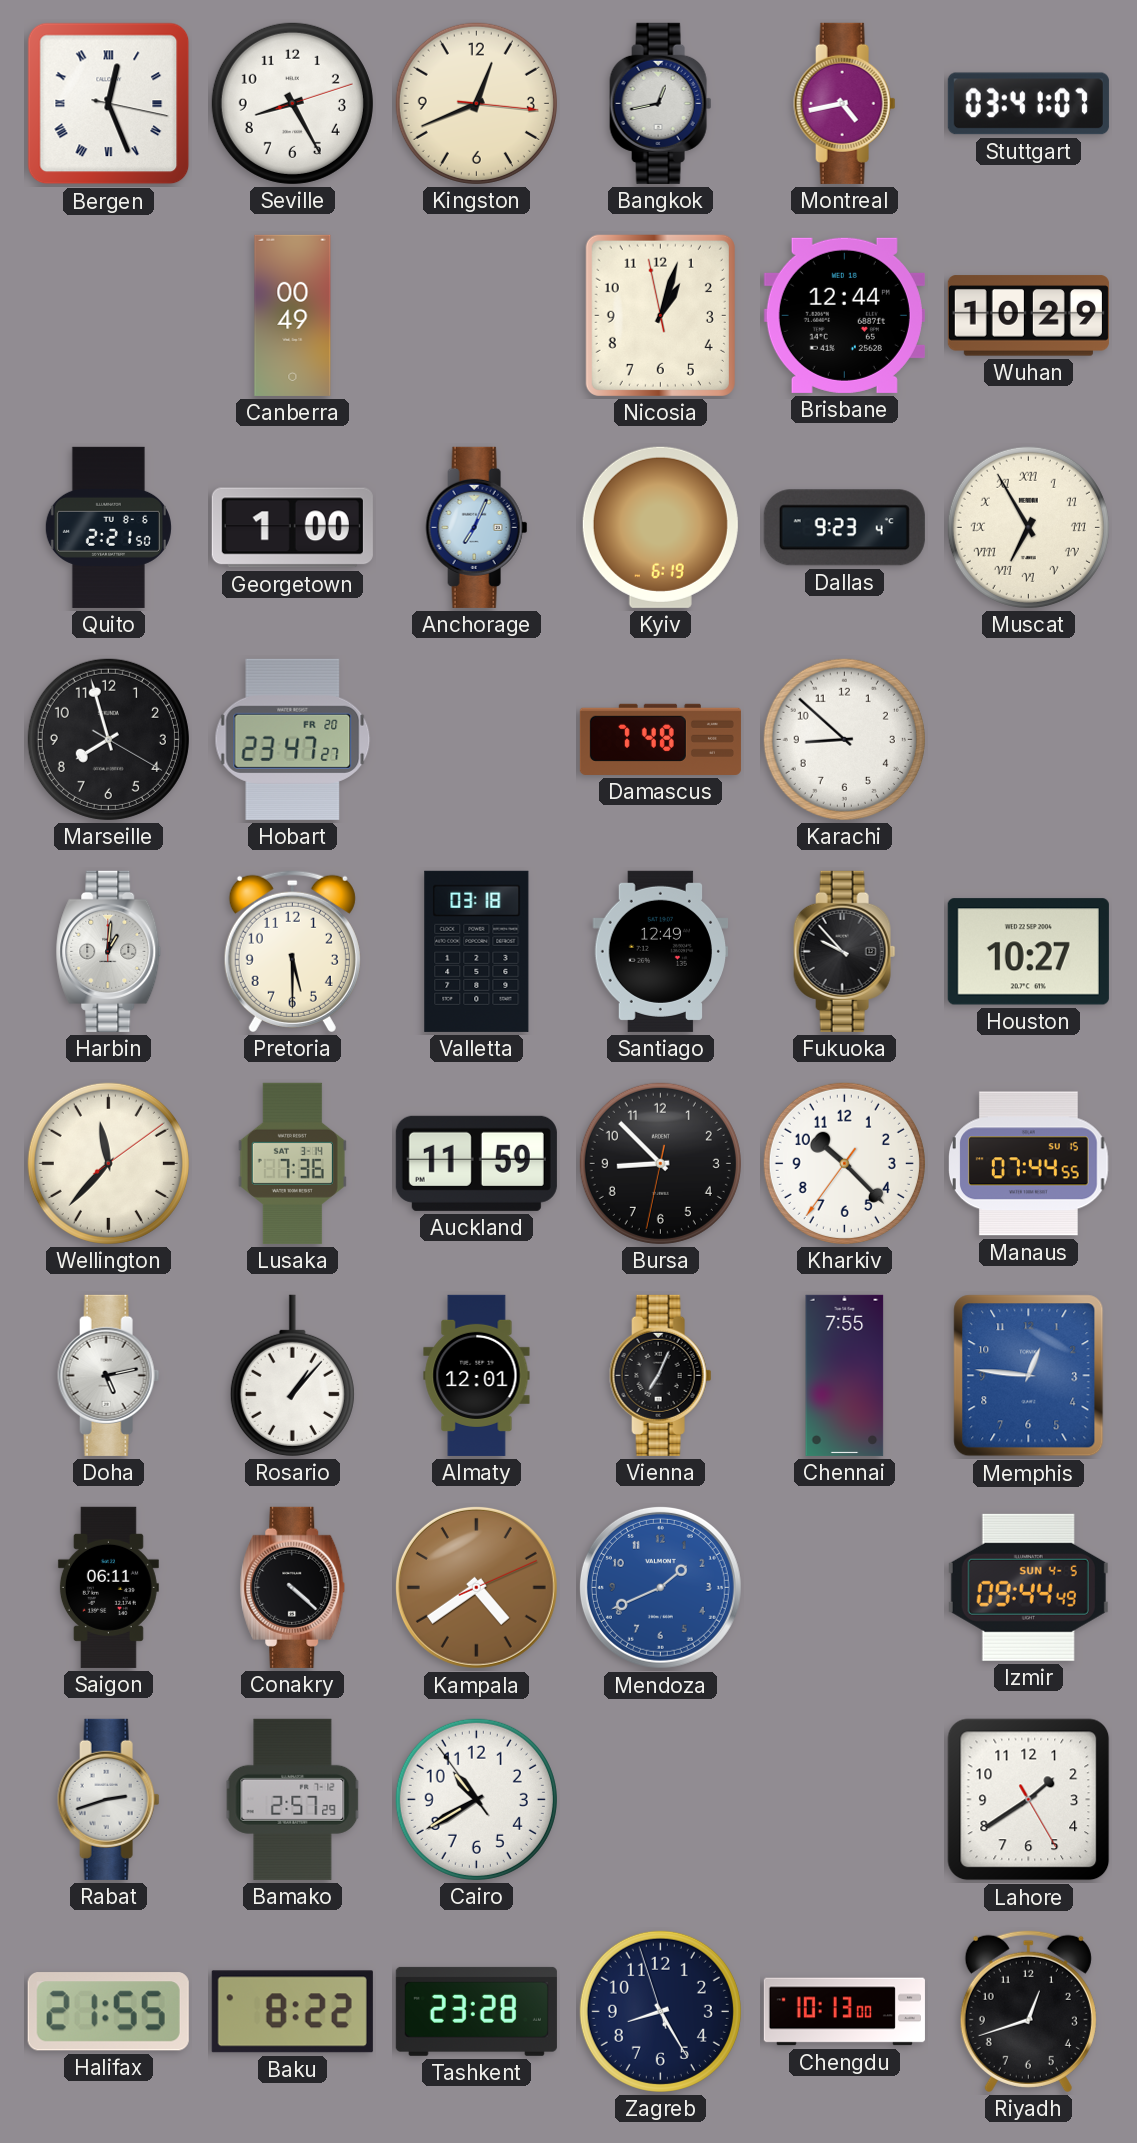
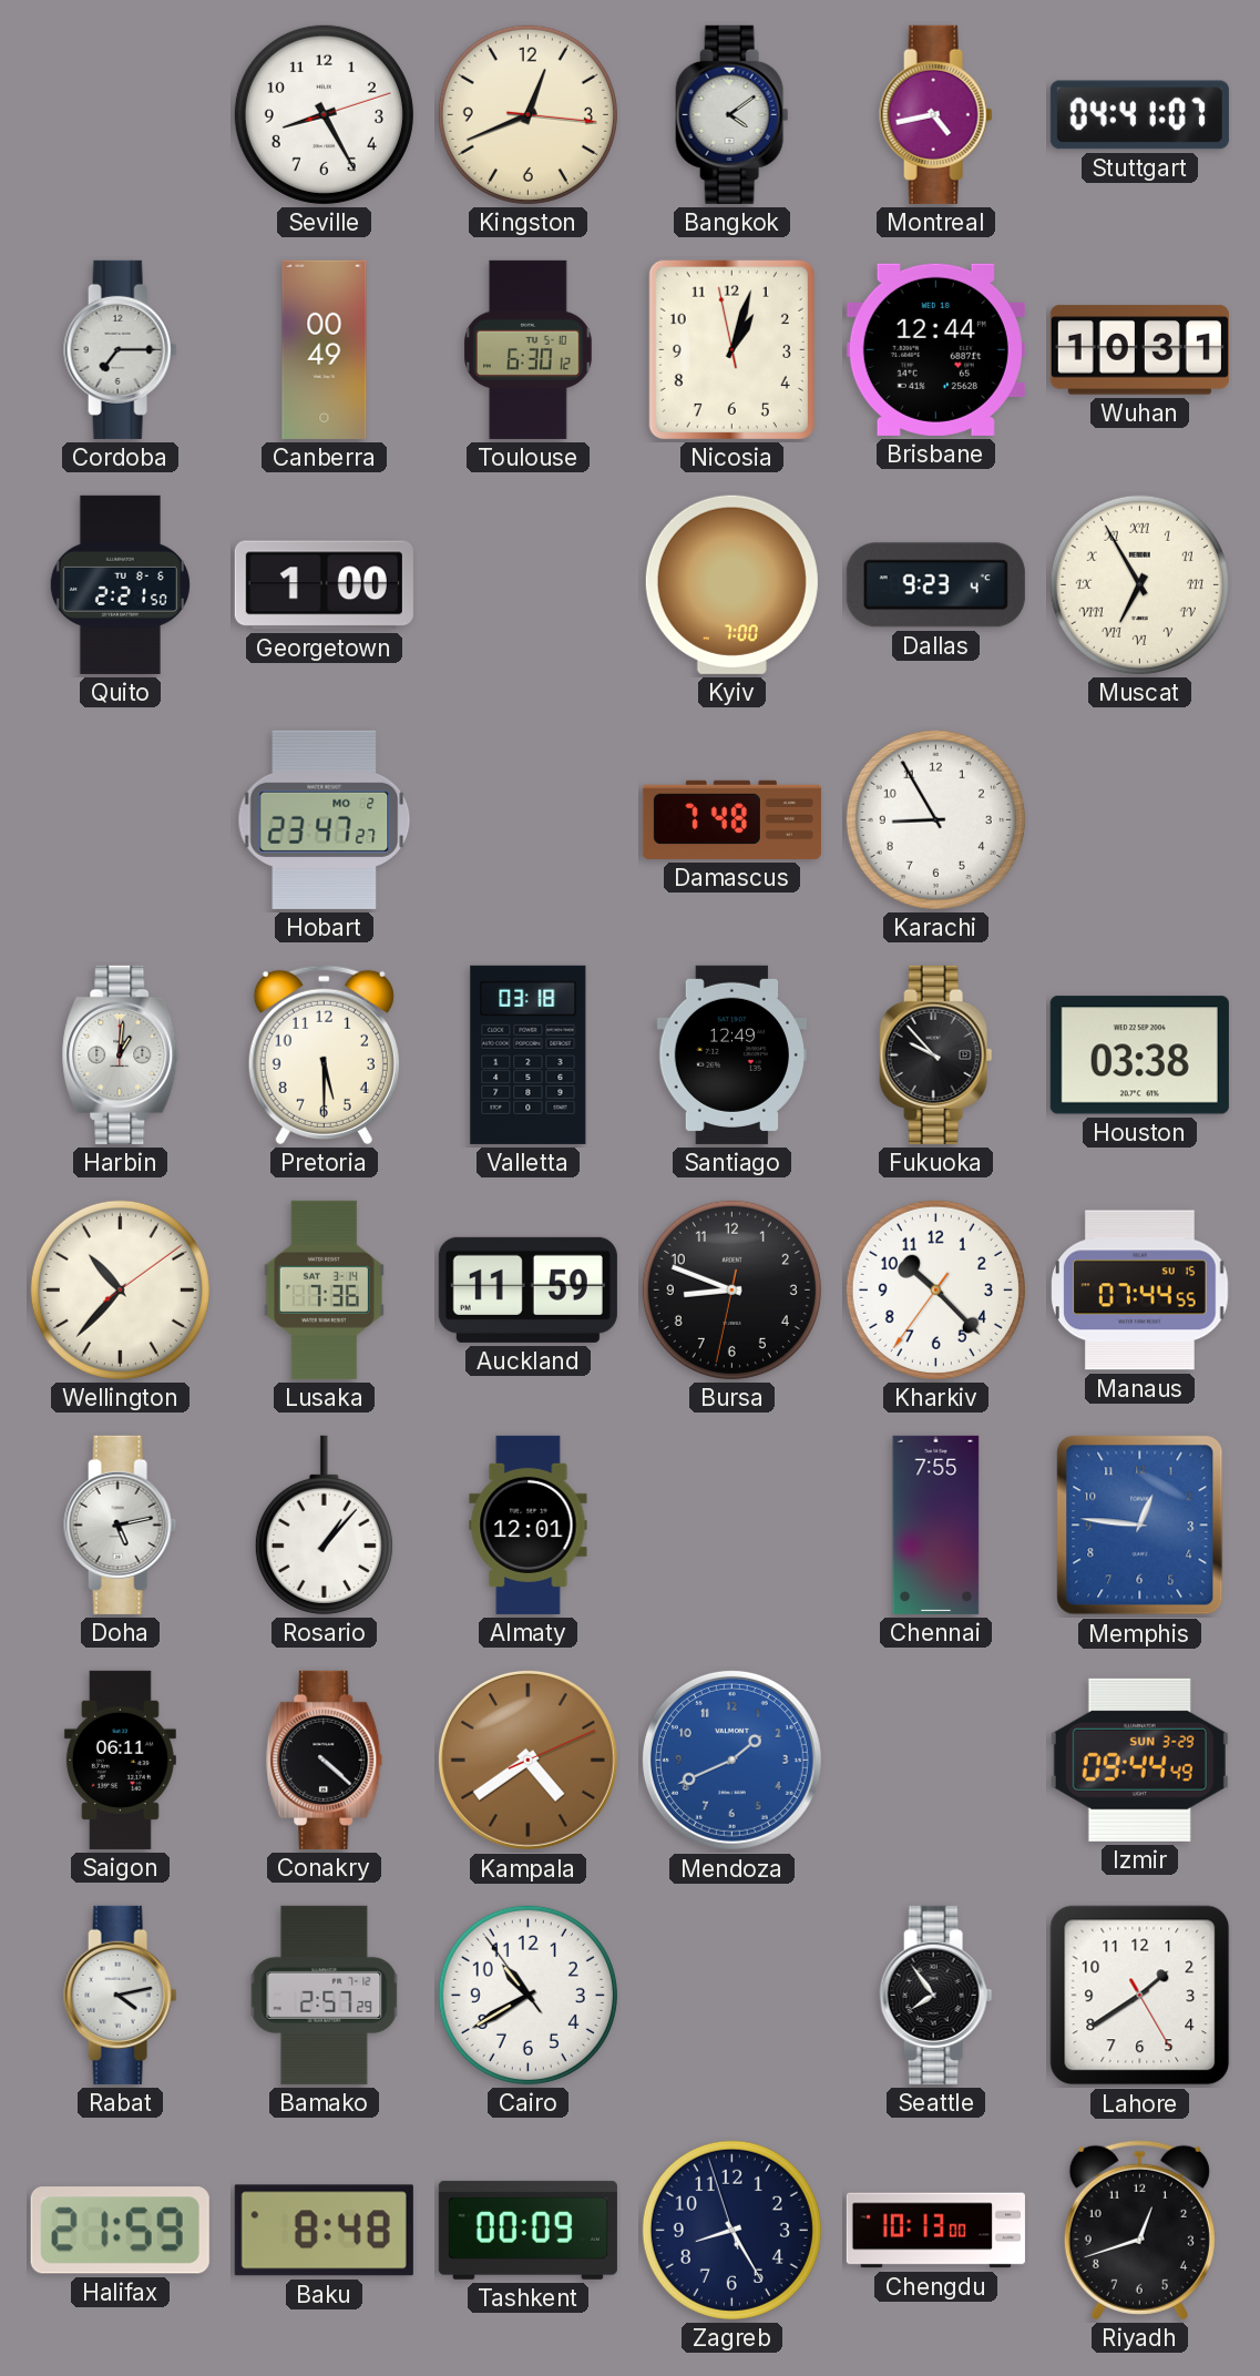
Bergen: 12:26 -> none
Bangkok: 12:43 -> 4:09
Stuttgart: 03:41 -> 04:41
Cordoba: none -> 7:15
Toulouse: none -> 6:30
Wuhan: 10:29 -> 10:31
Anchorage: 7:04 -> none
Kyiv: 6:19 -> 7:00
Marseille: 7:57 -> none
Hobart date: FR 20 -> MO 2
Karachi: 8:52 -> 8:55
Houston: 10:27 -> 03:38
Wellington: 11:37 -> 10:37
Bursa: 8:52 -> 8:48
Vienna: 7:04 -> none
Izmir date: SUN 4-5 -> SUN 3-29
Rabat: 2:42 -> 4:13
Seattle: none -> 7:54
Halifax: 21:55 -> 21:59
Baku: 8:22 -> 8:48
Tashkent: 23:28 -> 00:09
